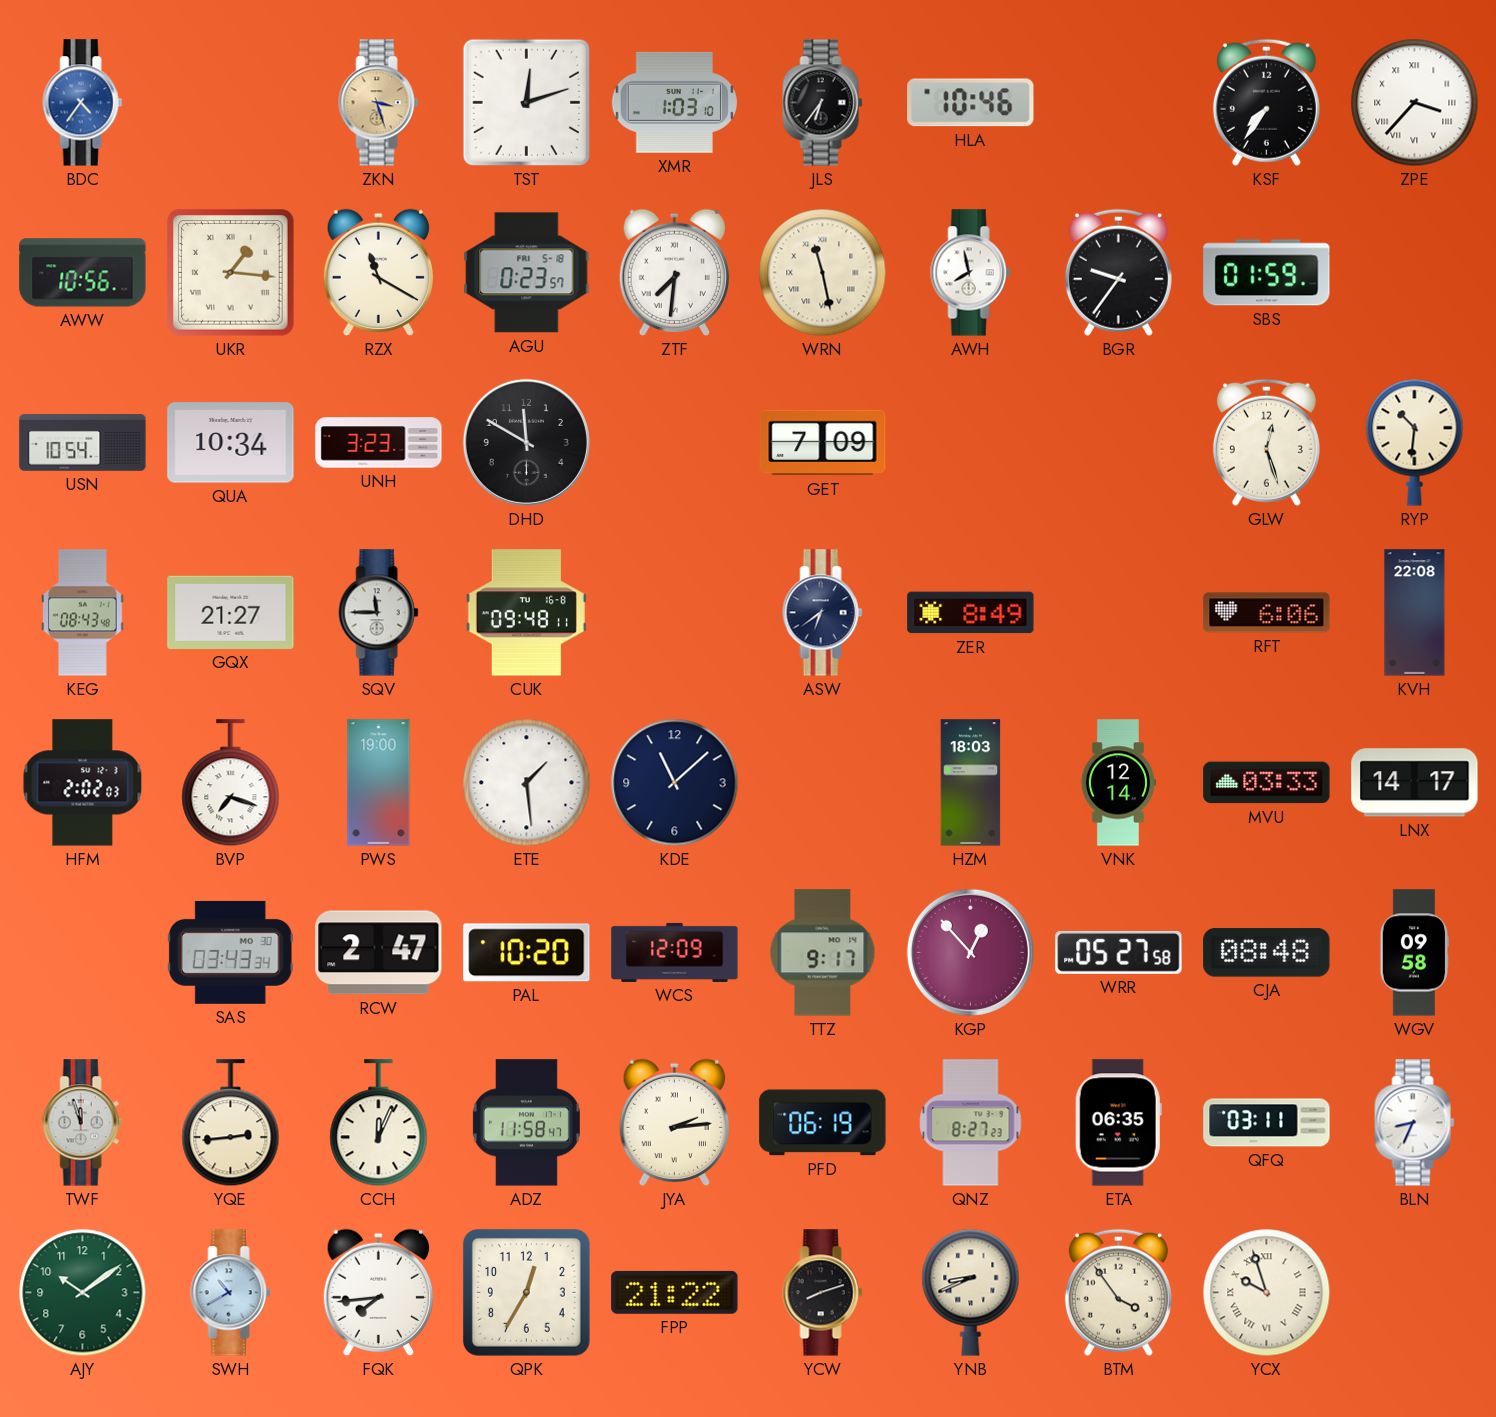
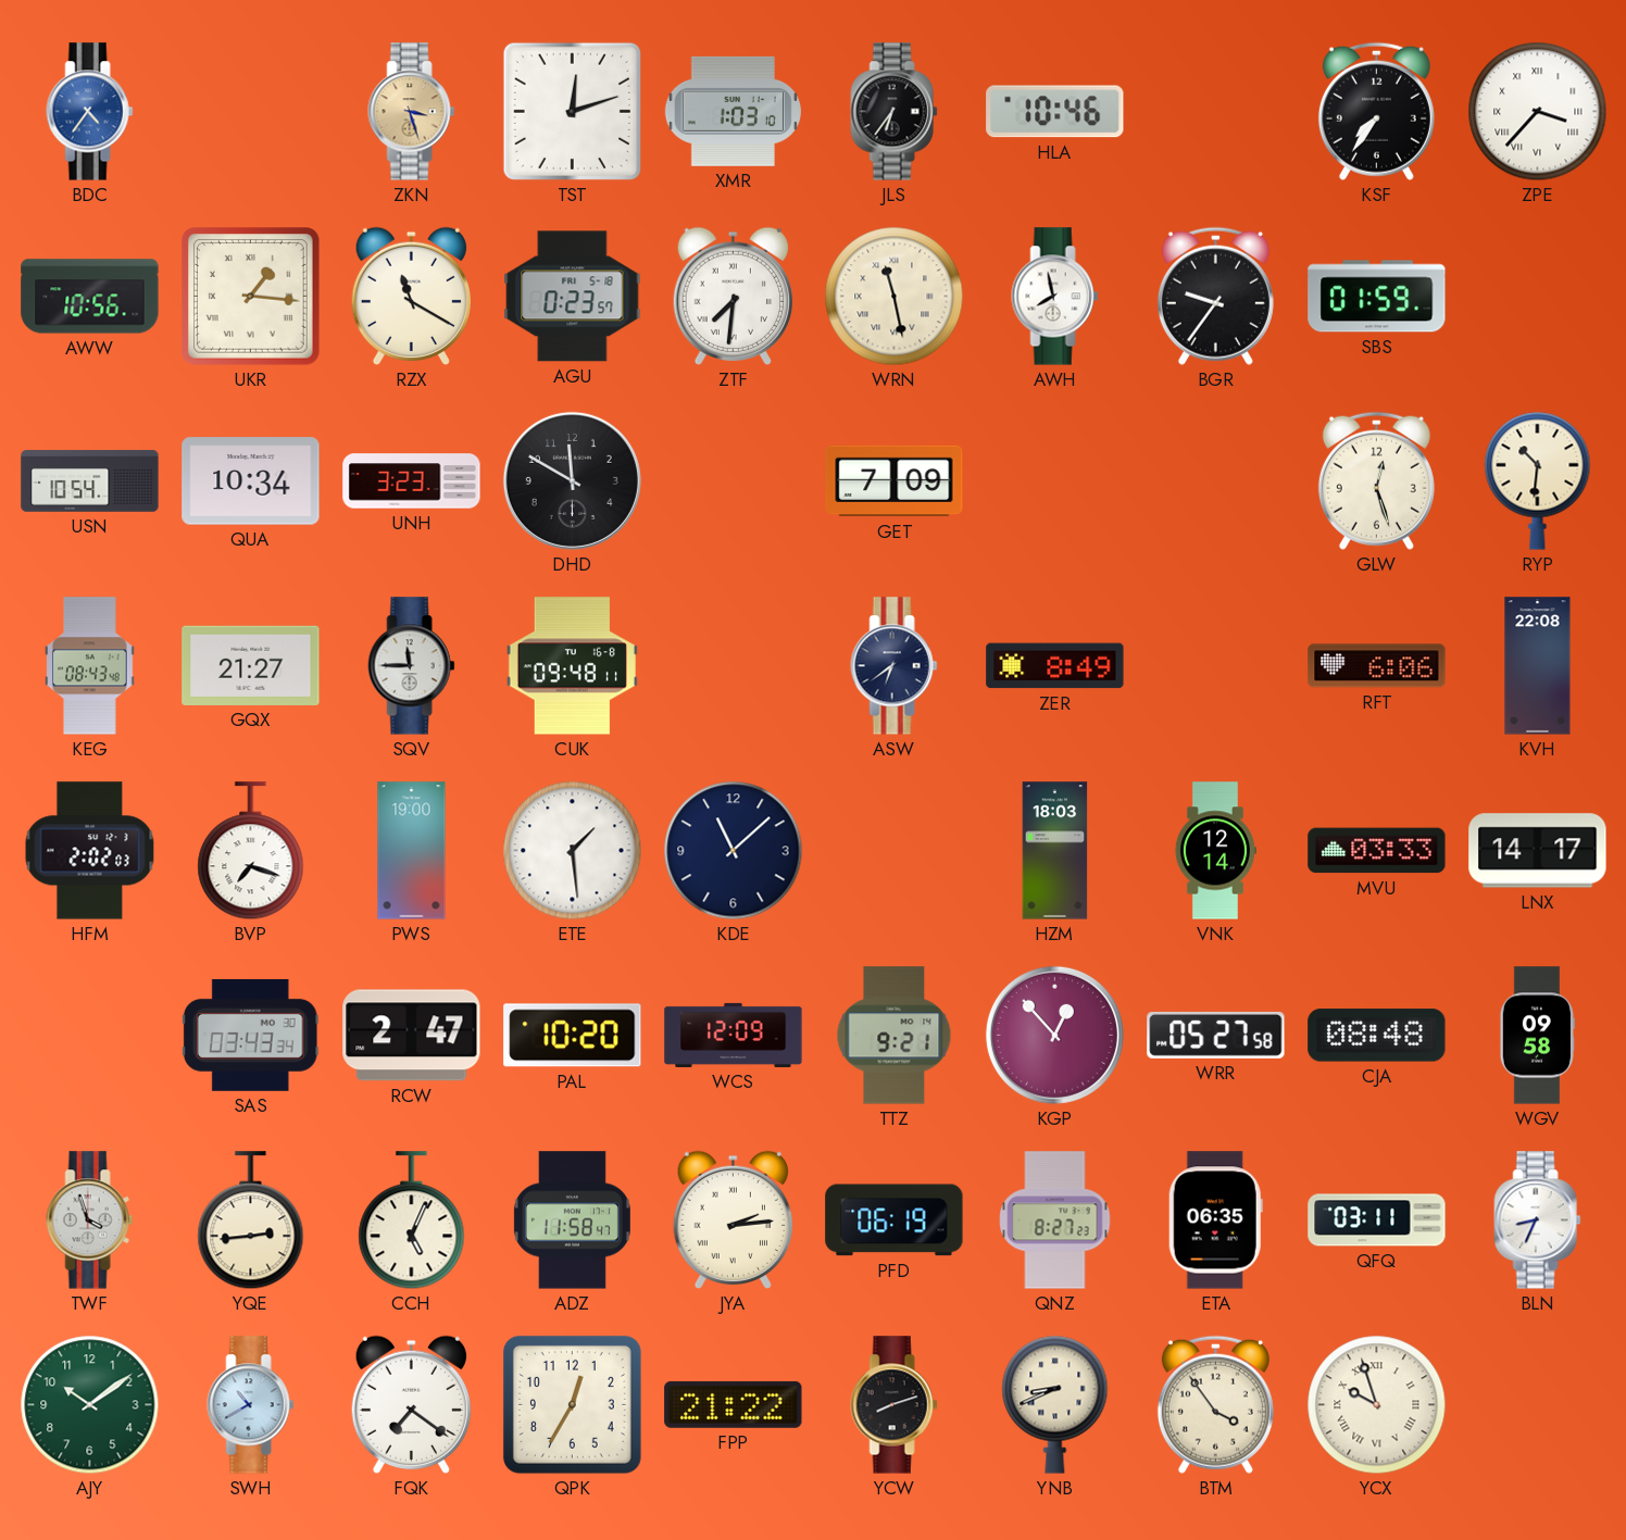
TTZ: 9:17 -> 9:21
TWF: 11:57 -> 3:57
CCH: 12:04 -> 5:04
FQK: 7:44 -> 7:21
